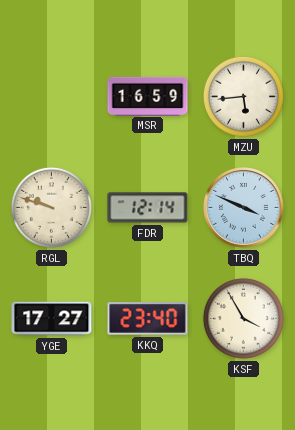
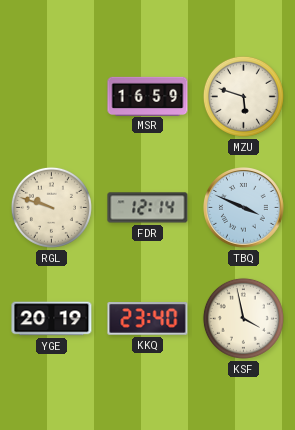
MZU: 5:44 -> 5:48
YGE: 17:27 -> 20:19
KSF: 3:55 -> 3:58
